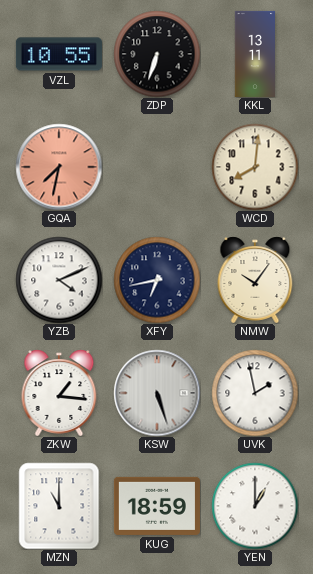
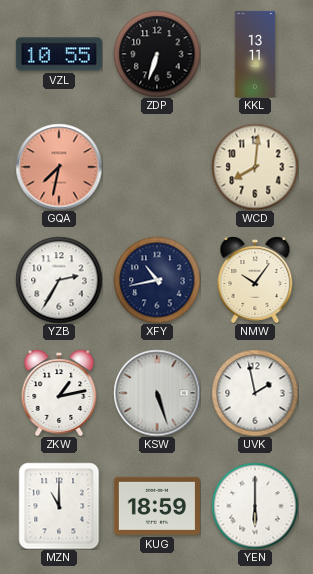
YZB: 4:11 -> 2:35
XFY: 6:43 -> 10:43
ZKW: 1:16 -> 1:13
YEN: 1:00 -> 6:00
